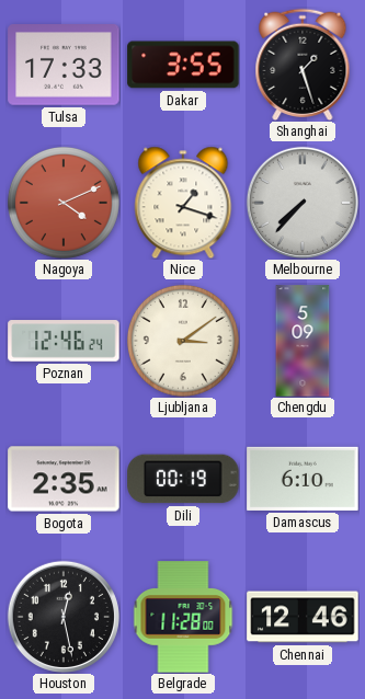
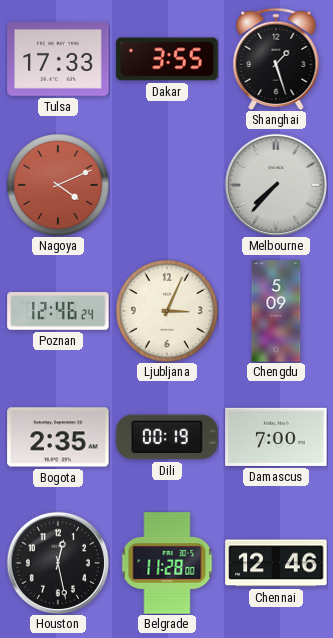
Nice: 1:18 -> none
Ljubljana: 3:09 -> 3:04
Damascus: 6:10 -> 7:00
